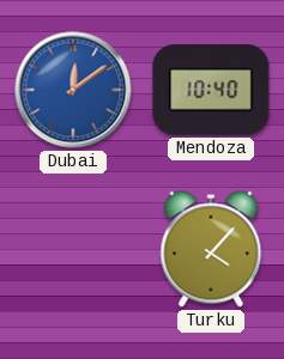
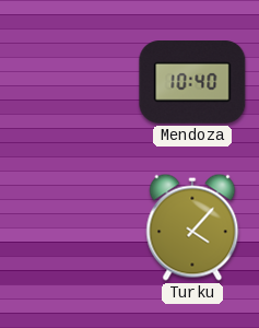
Dubai: 12:09 -> none
